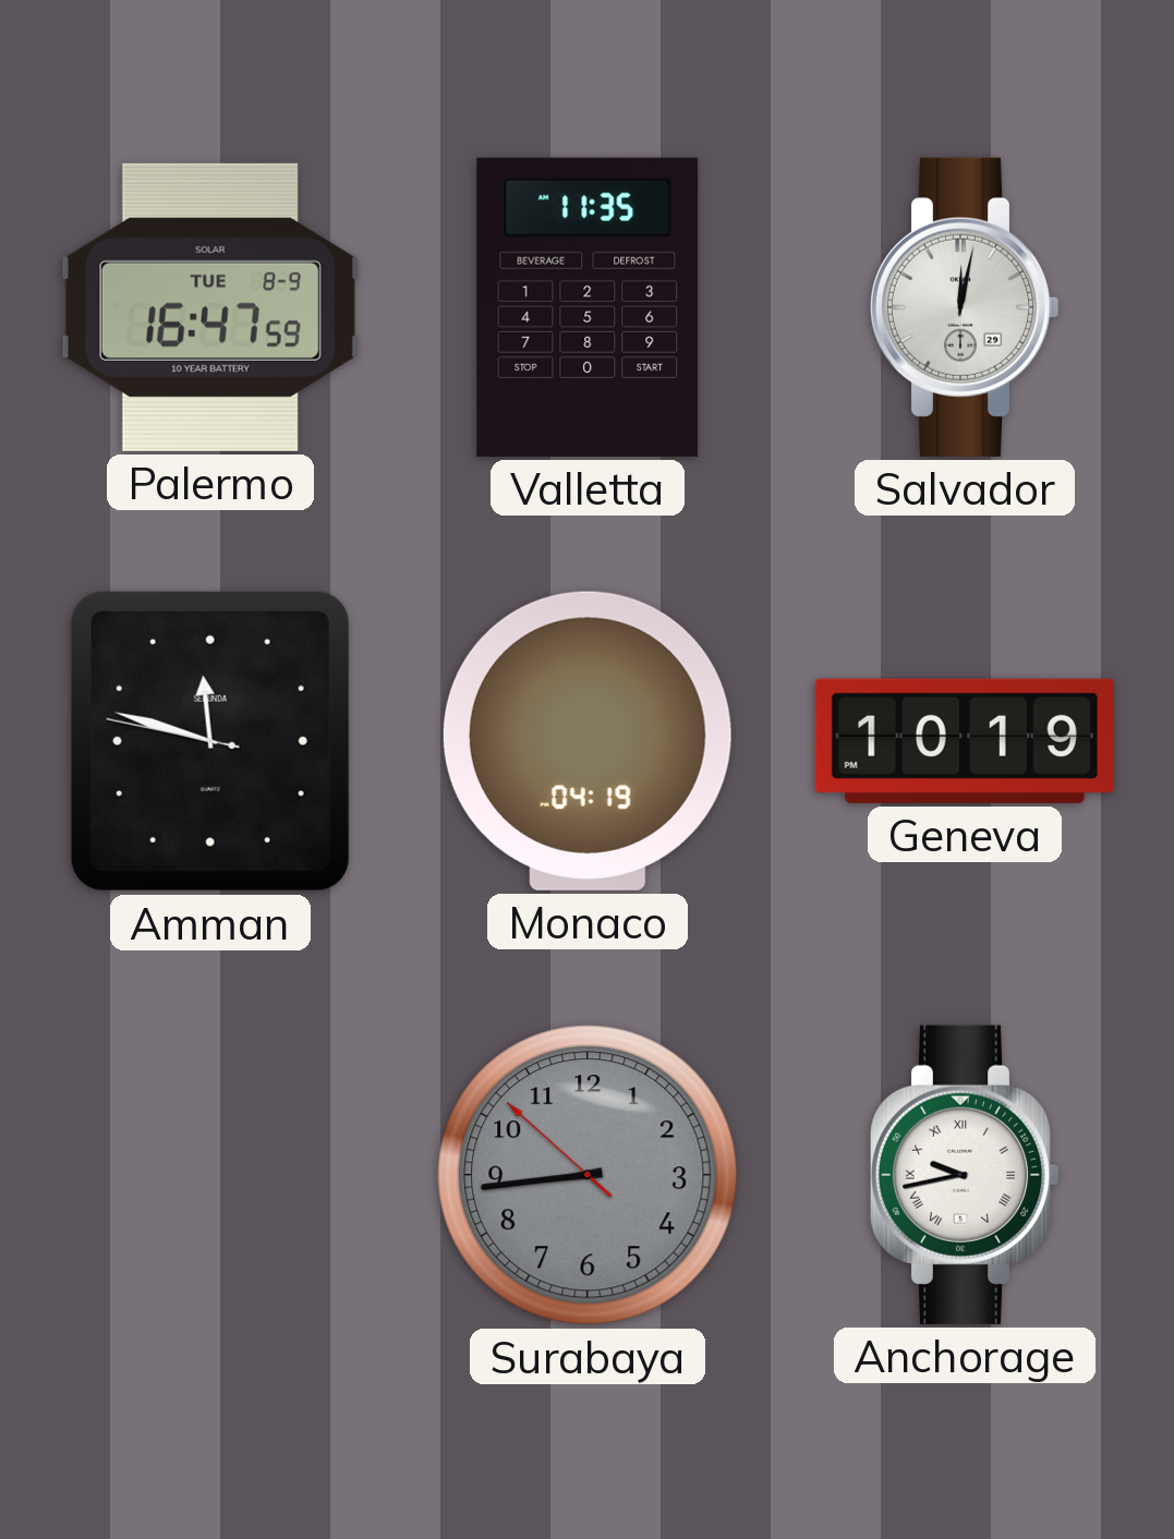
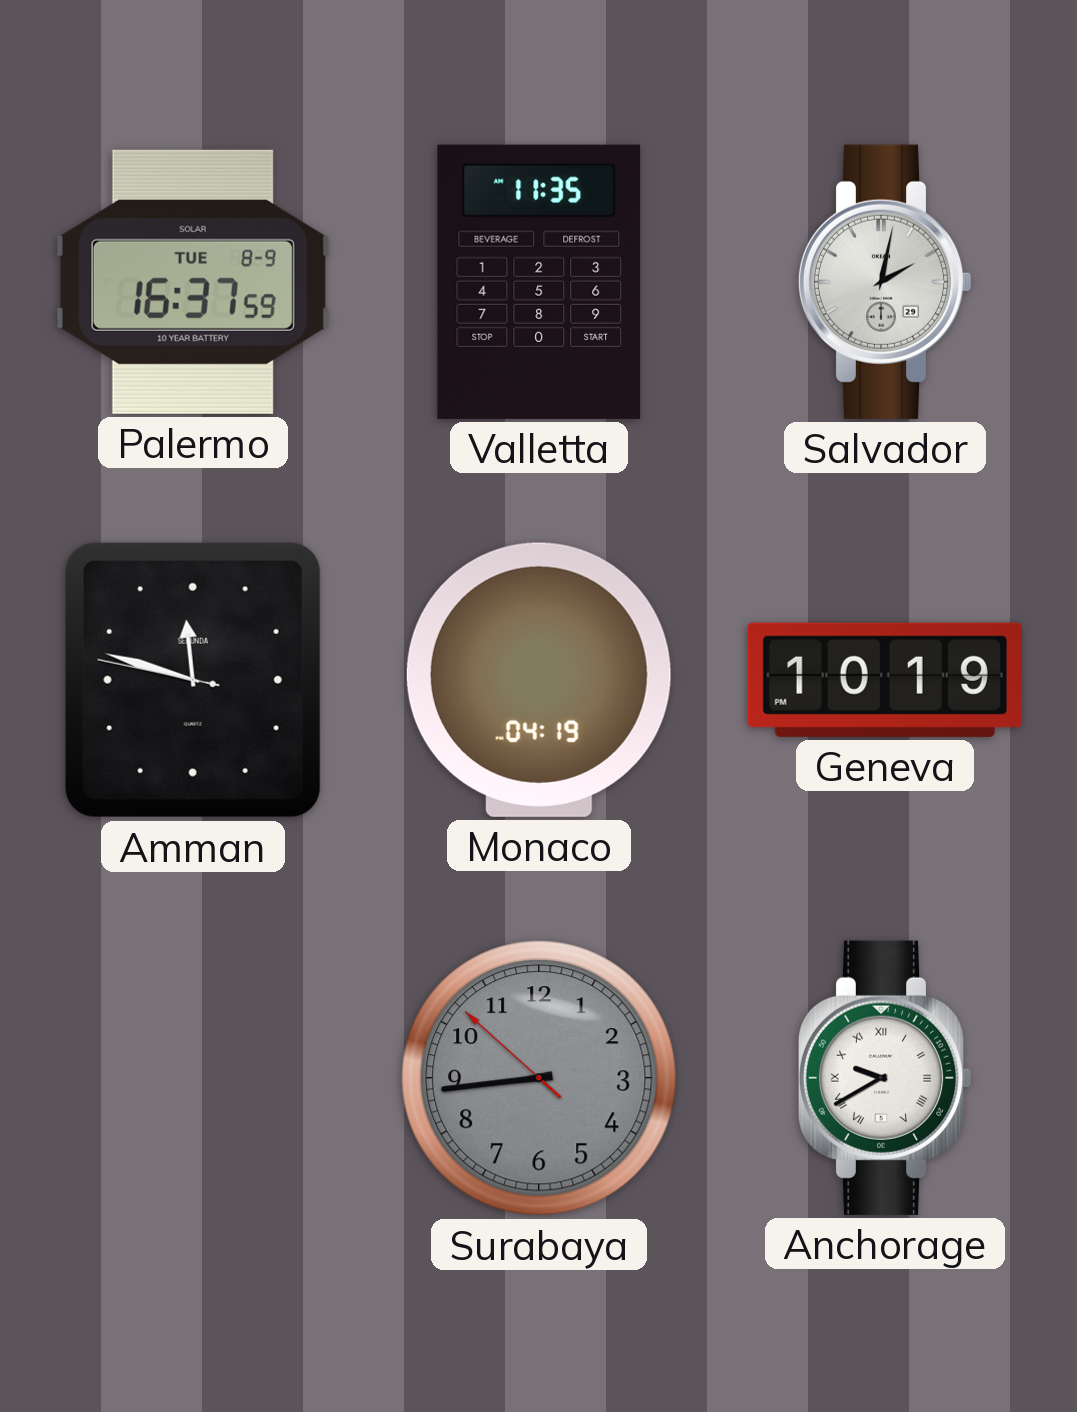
Palermo: 16:47 -> 16:37
Salvador: 12:02 -> 2:02
Anchorage: 9:43 -> 9:40
